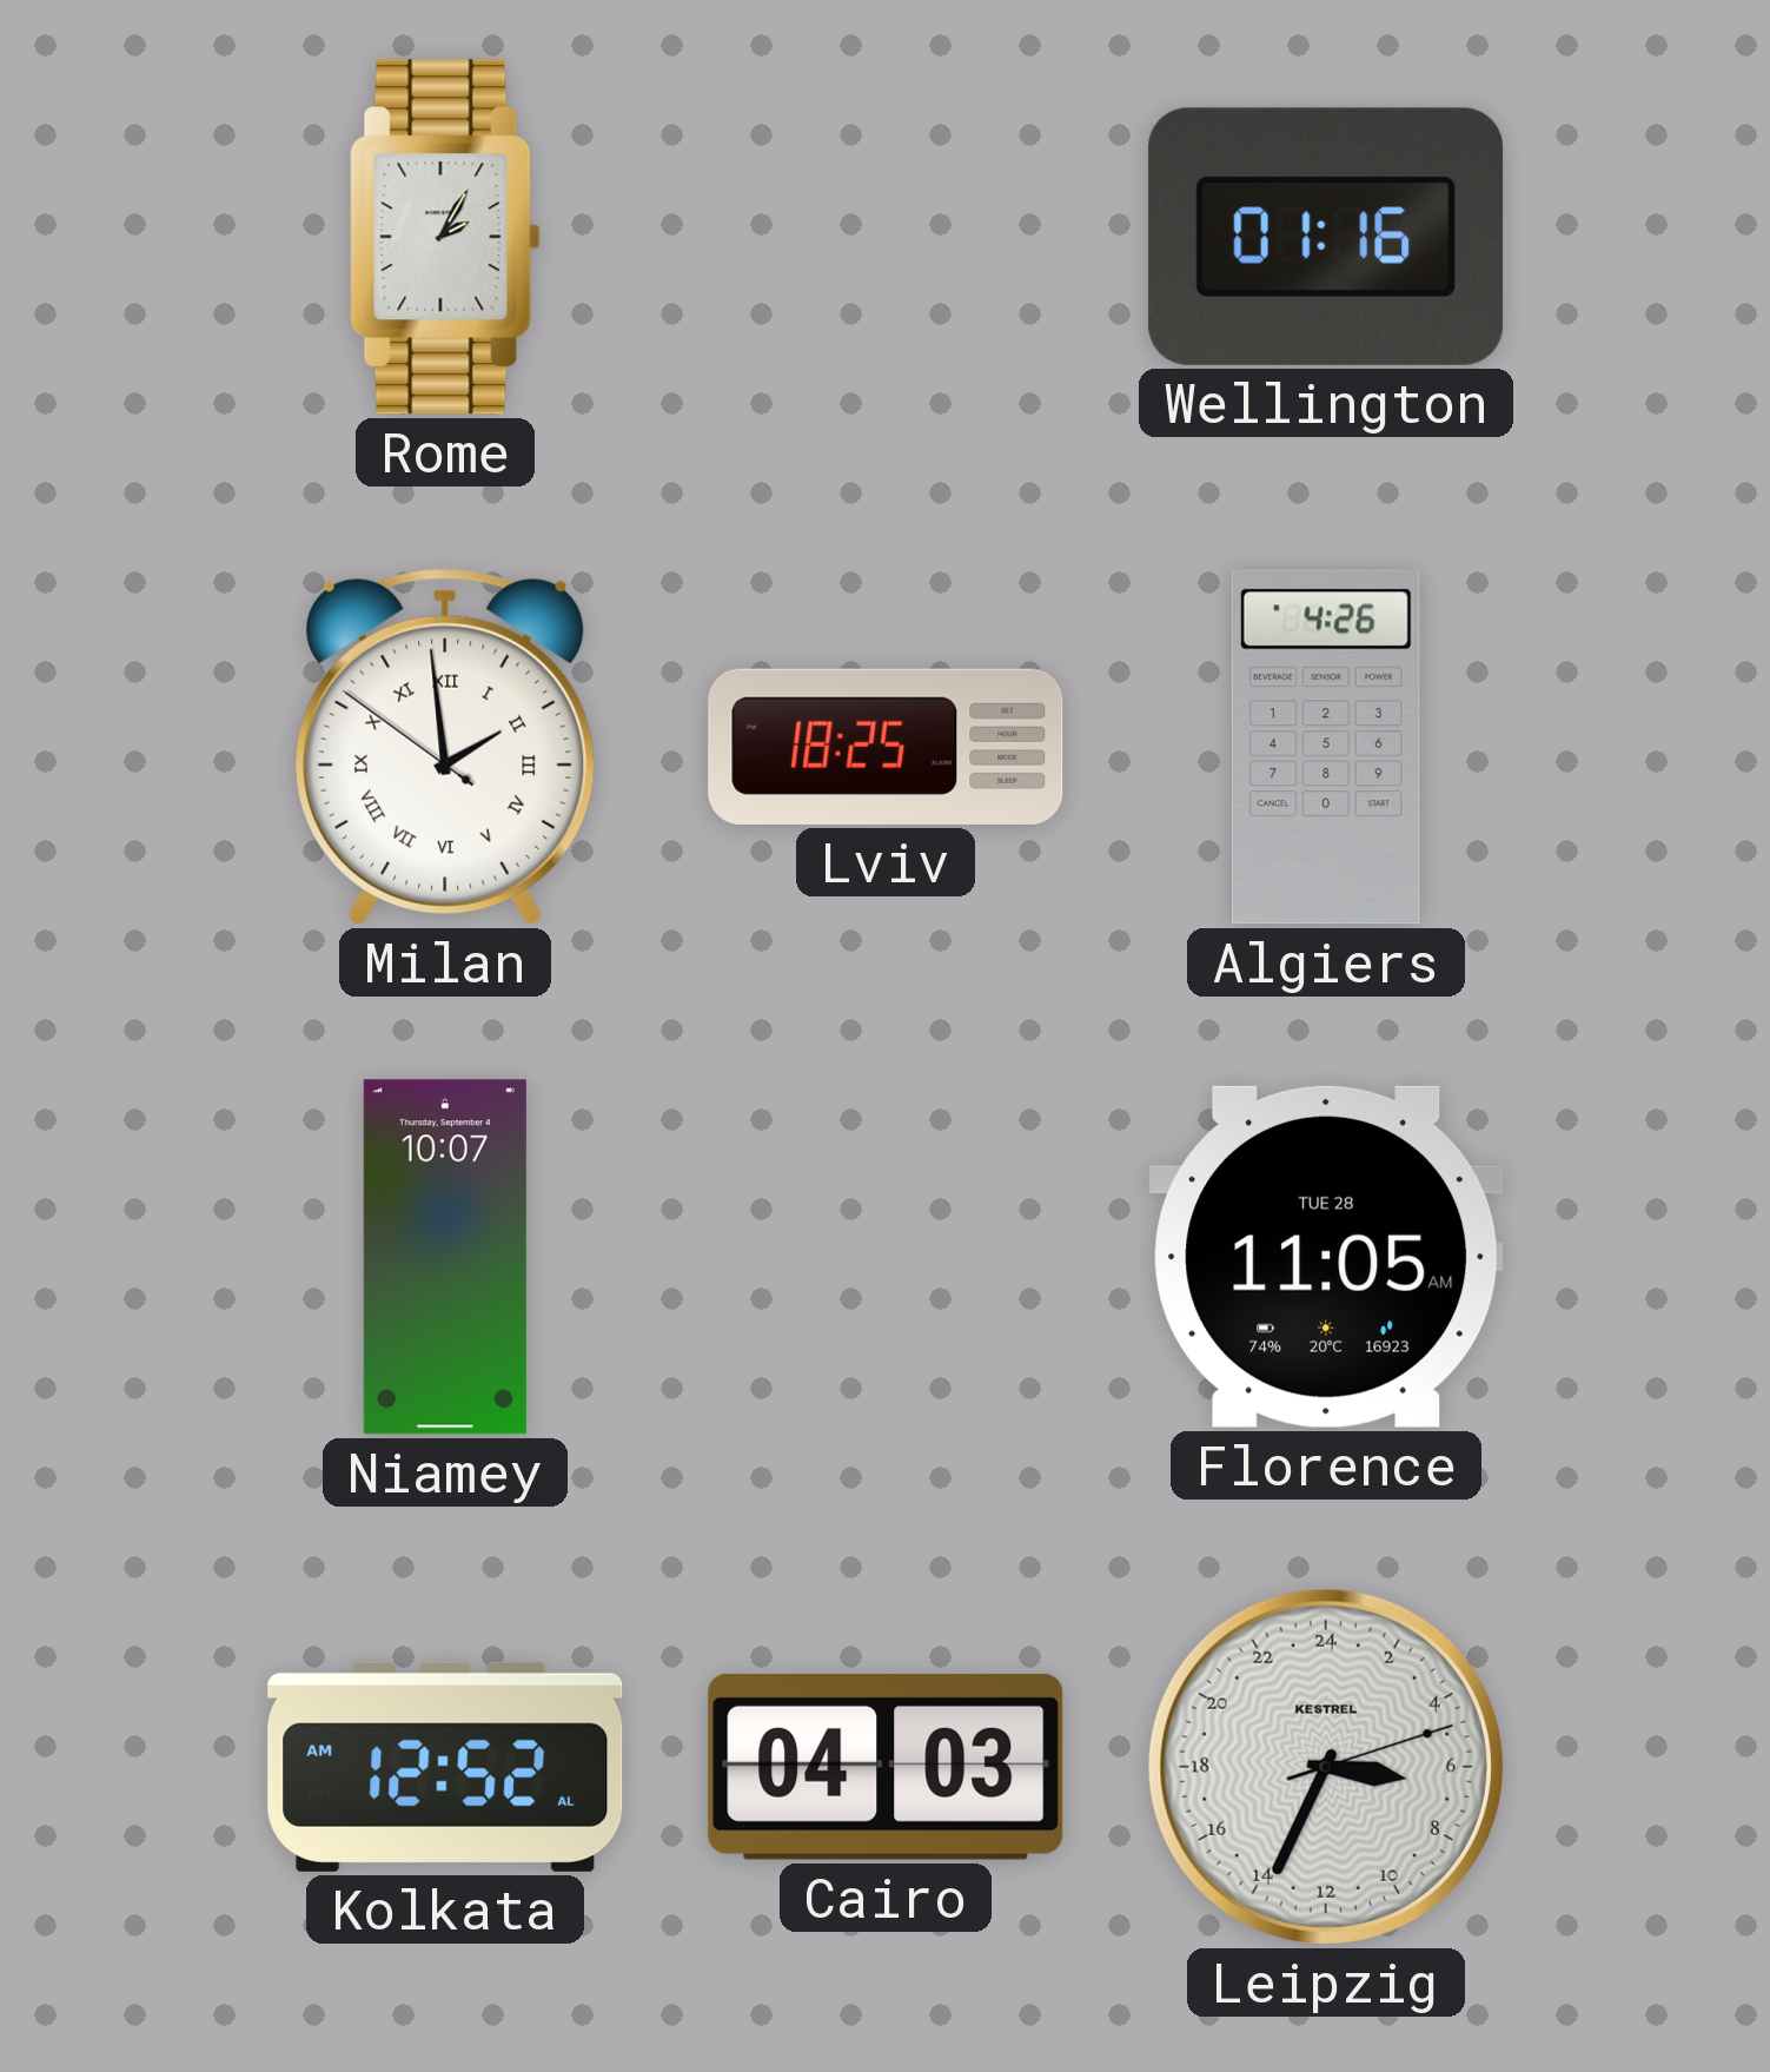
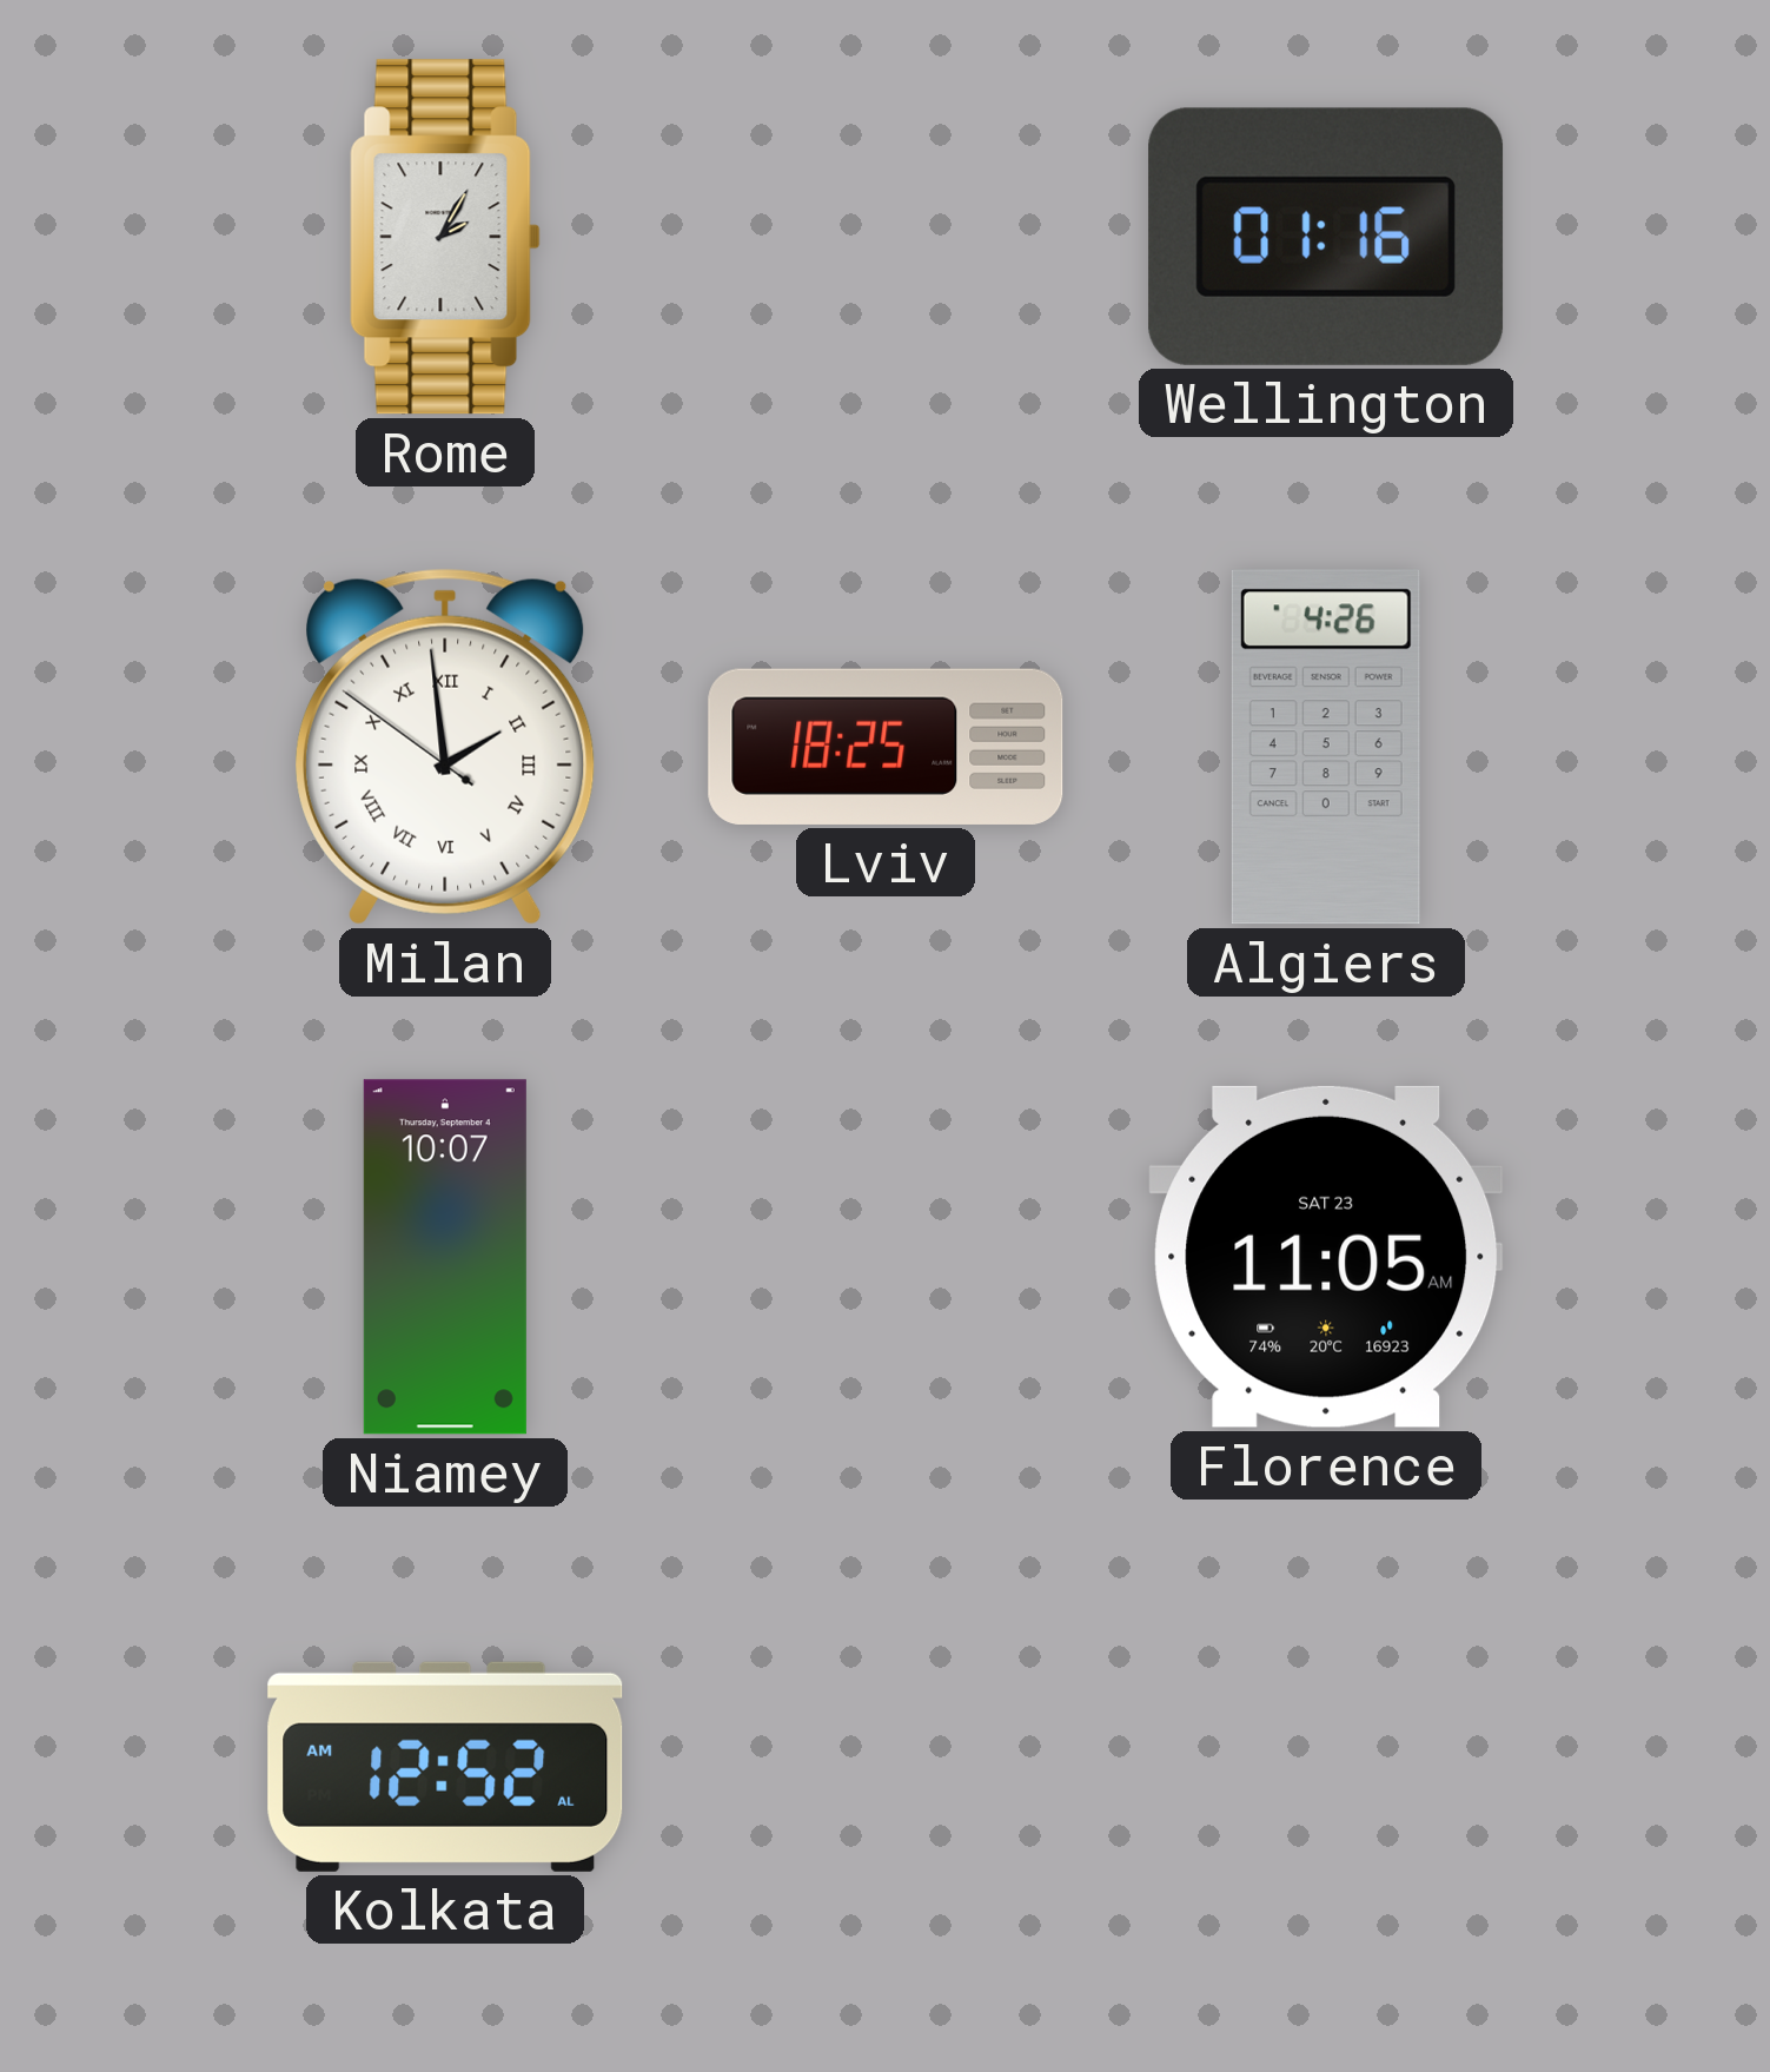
Florence date: TUE 28 -> SAT 23
Cairo: 04:03 -> none
Leipzig: 6:34 -> none
